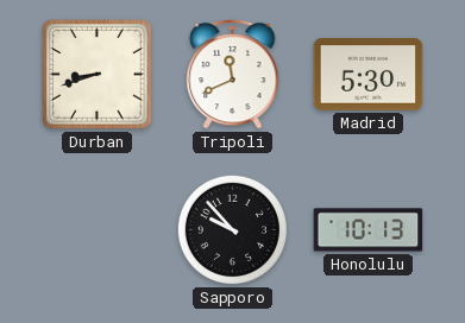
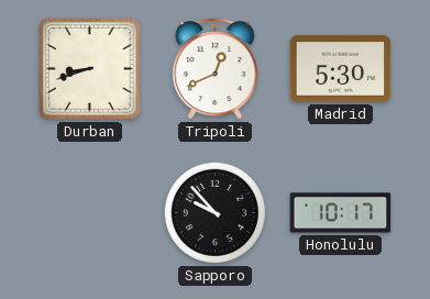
Tripoli: 11:41 -> 12:41
Honolulu: 10:13 -> 10:17
